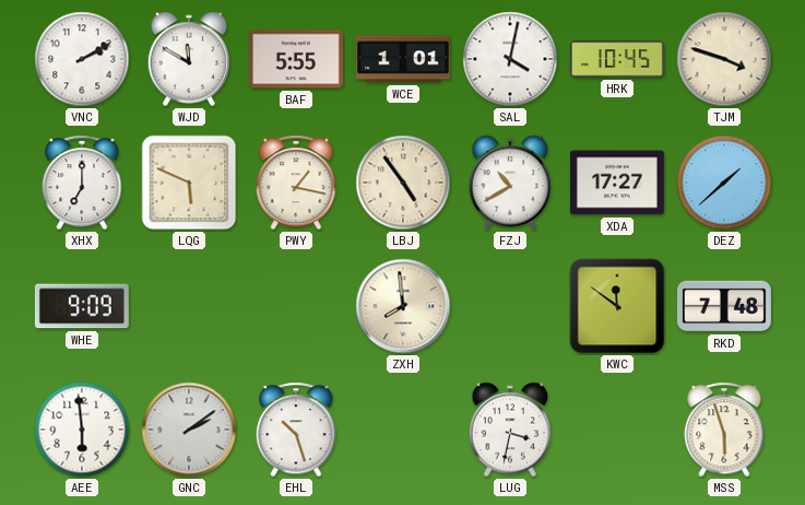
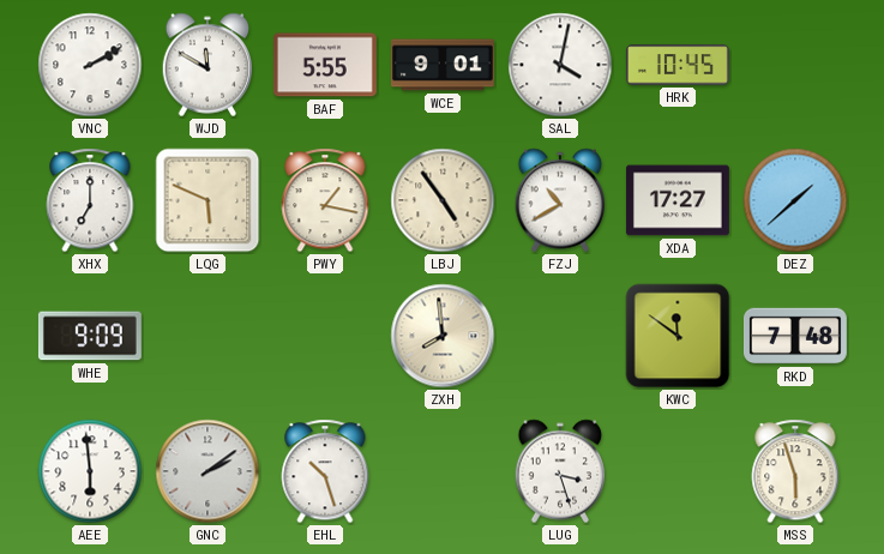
WCE: 1:01 -> 9:01
TJM: 3:48 -> none
LUG: 3:32 -> 3:27
